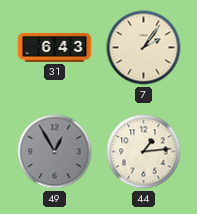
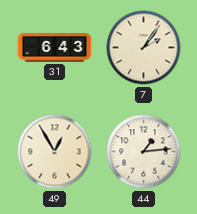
49 dial: grey -> cream
